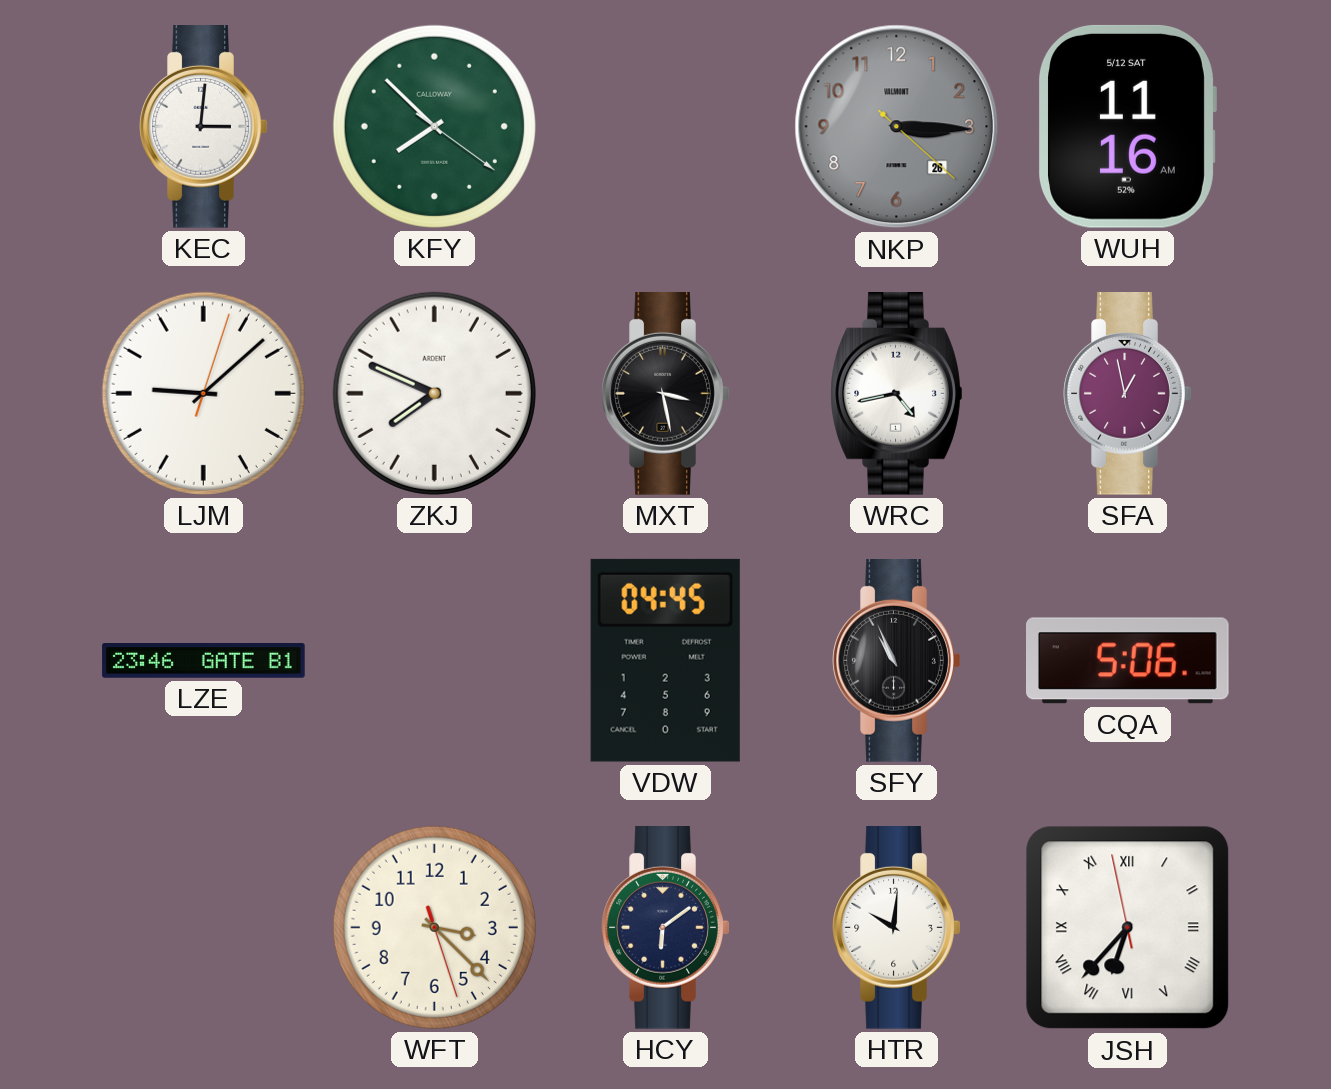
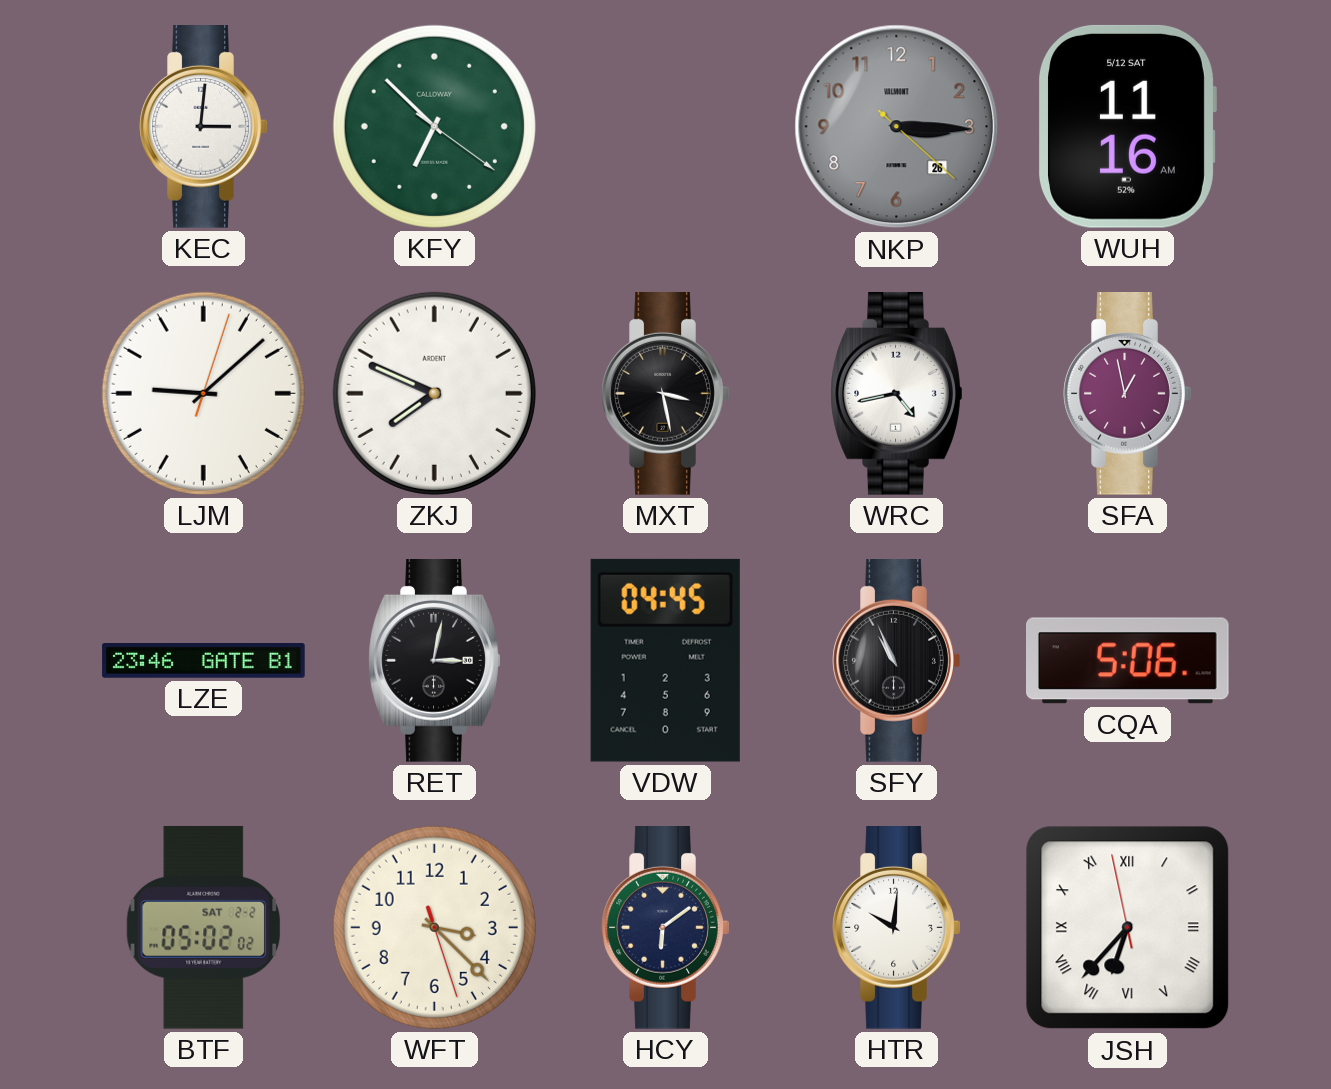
KFY: 7:52 -> 6:52
RET: none -> 3:02
BTF: none -> 05:02
